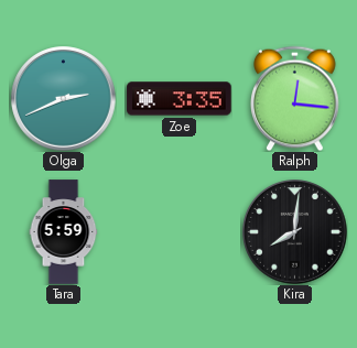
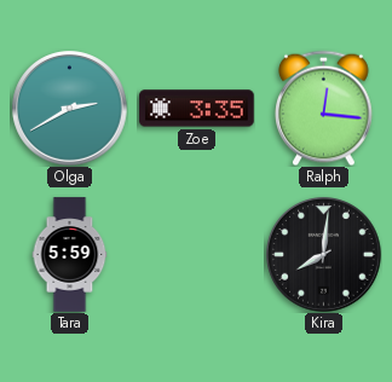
Olga: 2:41 -> 2:40
